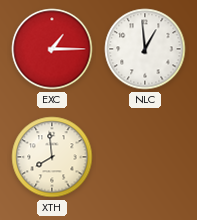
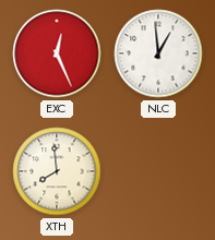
EXC: 1:15 -> 12:26
